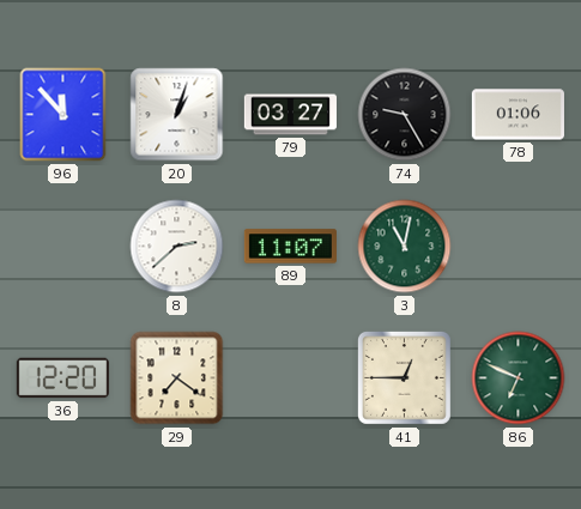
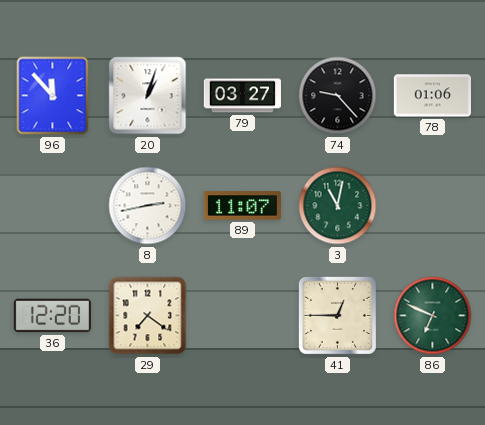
74: 9:25 -> 9:23
8: 2:38 -> 2:43
